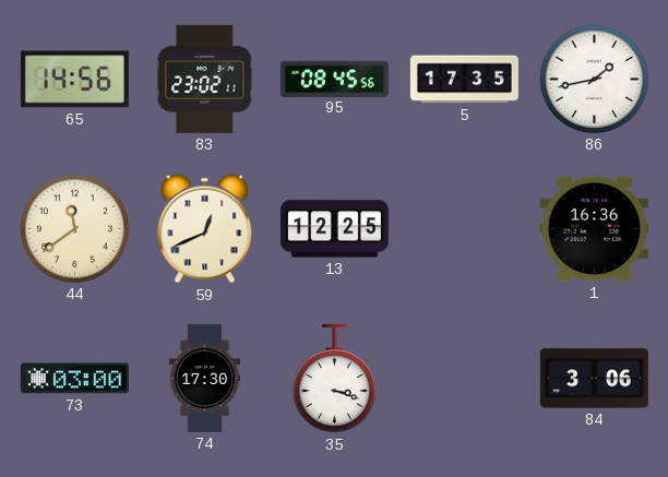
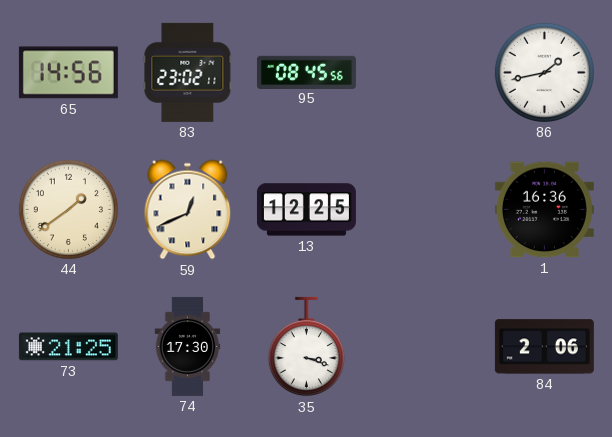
5: 17:35 -> none
44: 11:39 -> 1:39
73: 03:00 -> 21:25
84: 3:06 -> 2:06
